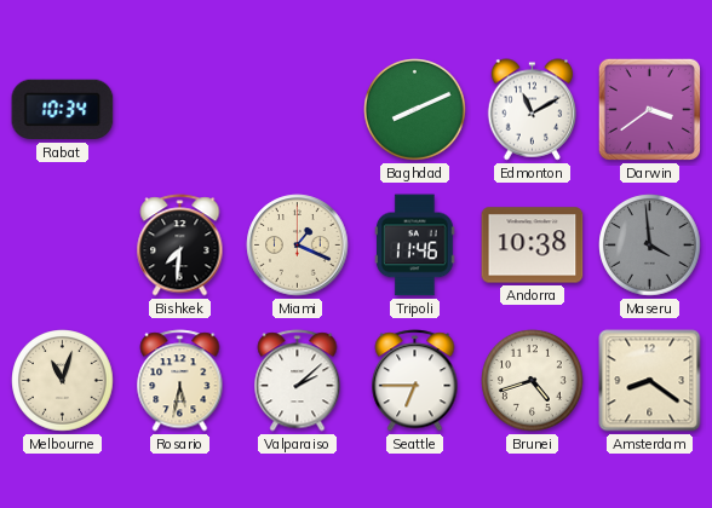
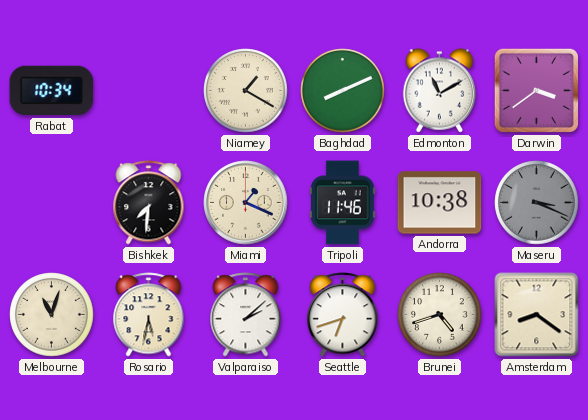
Niamey: none -> 1:20
Maseru: 3:59 -> 3:19
Seattle: 6:45 -> 6:42
